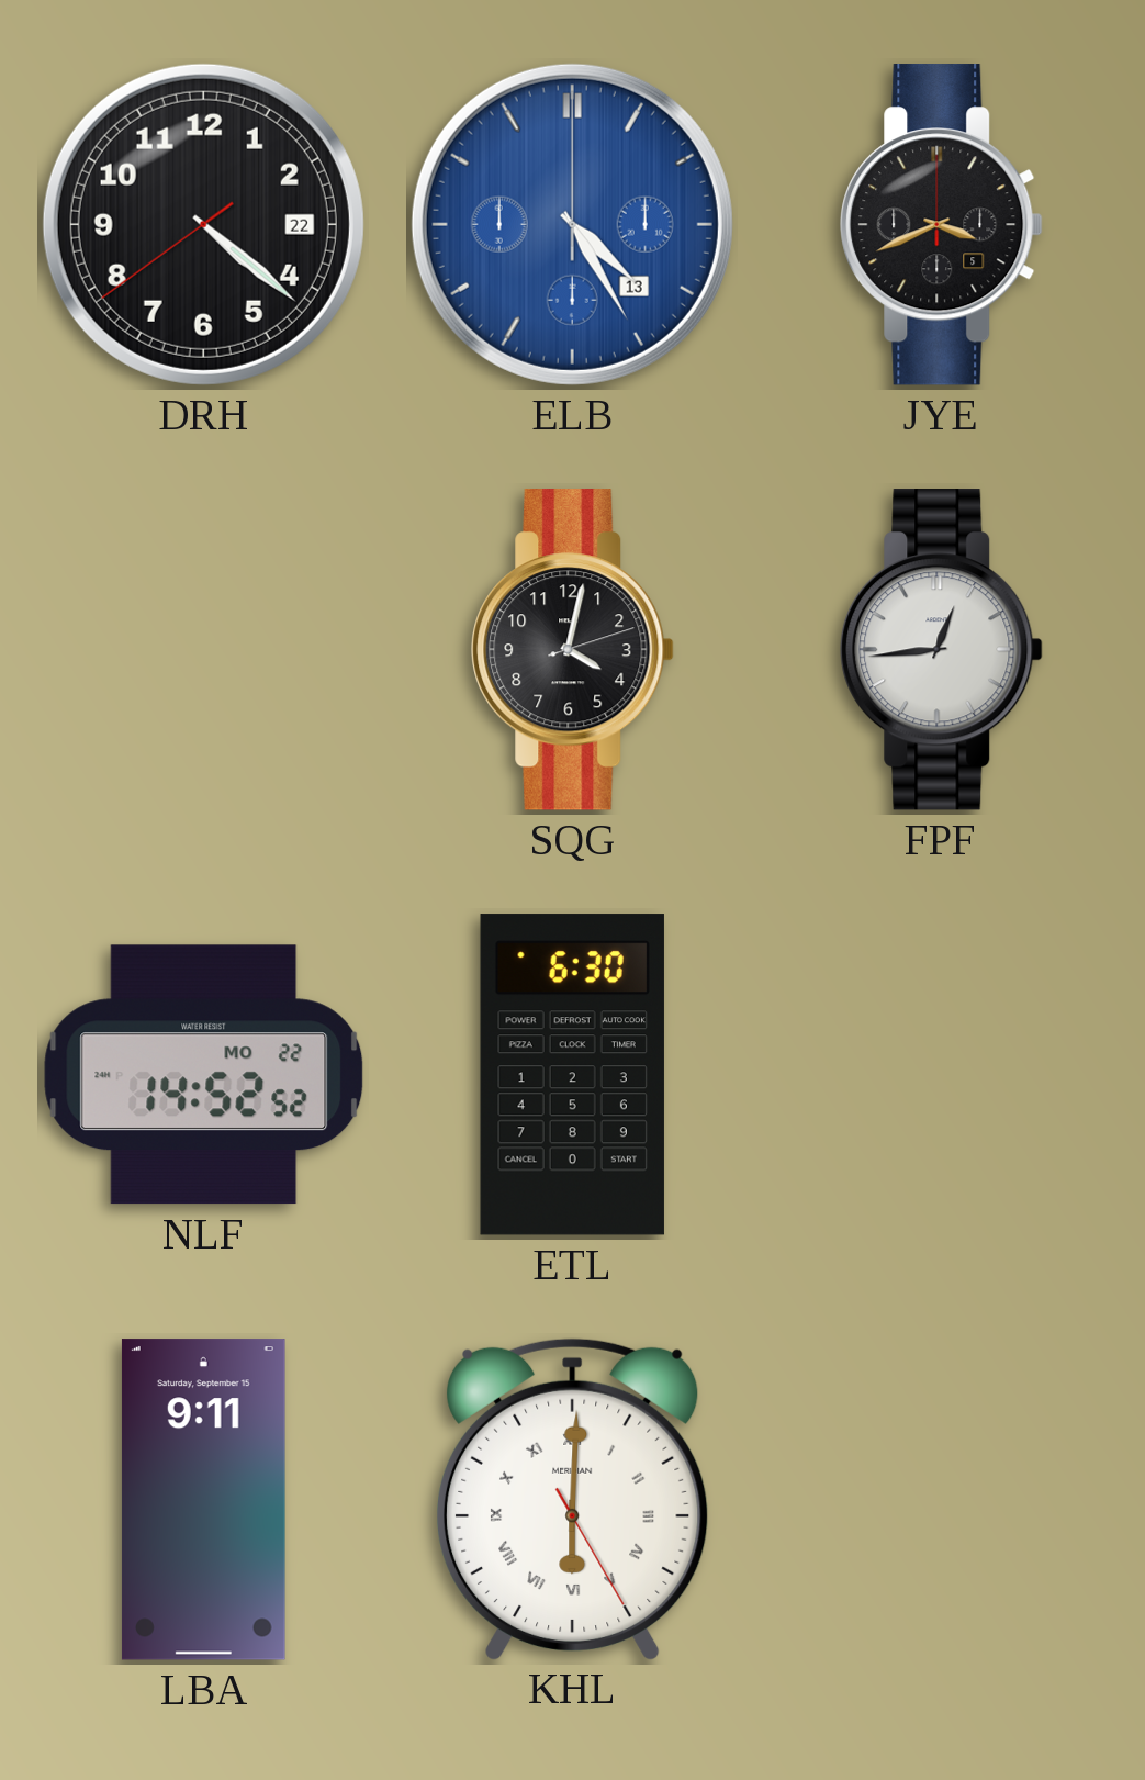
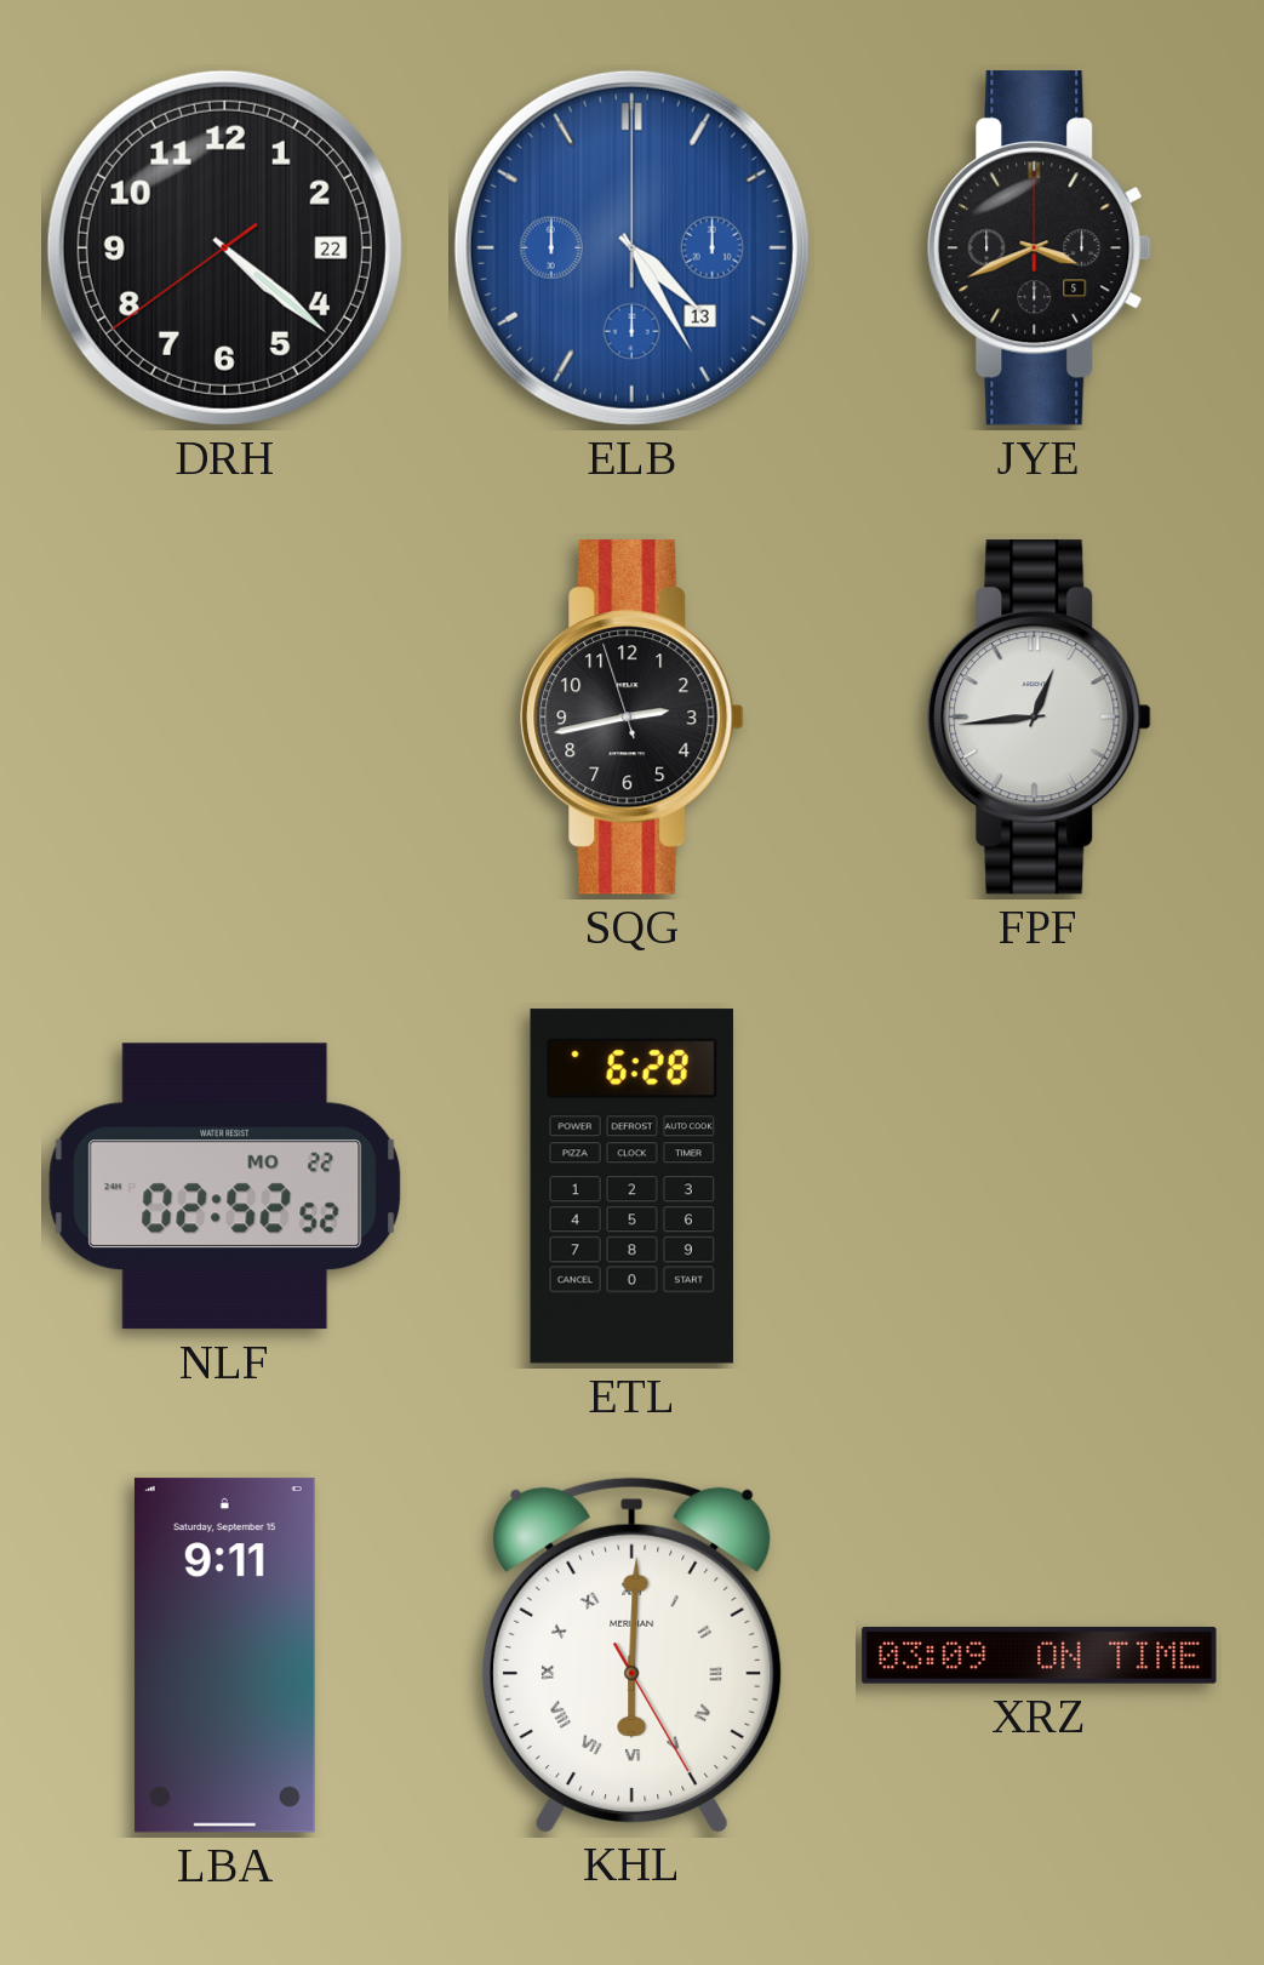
SQG: 4:02 -> 2:42
NLF: 14:52 -> 02:52
ETL: 6:30 -> 6:28
XRZ: none -> 03:09
